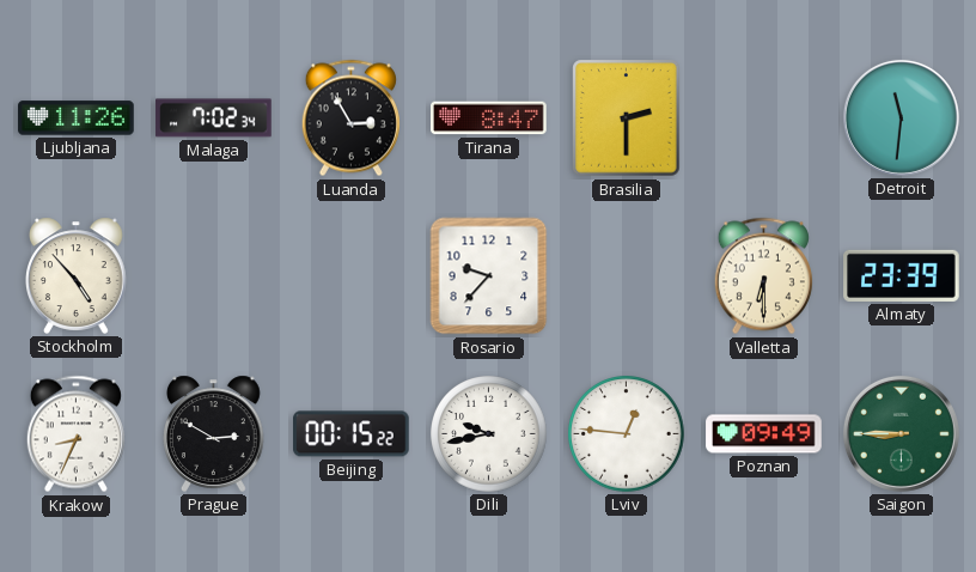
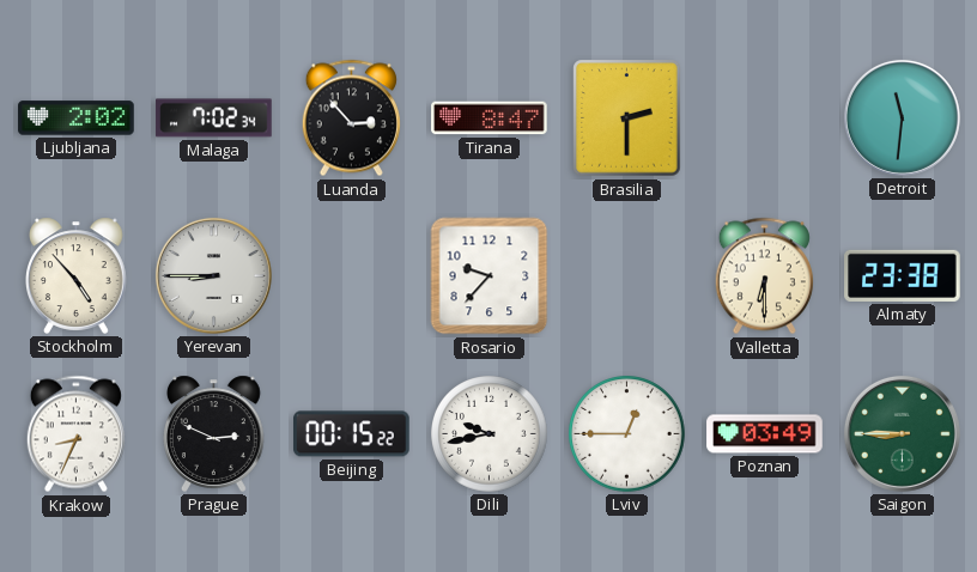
Ljubljana: 11:26 -> 2:02
Luanda: 2:55 -> 2:53
Yerevan: none -> 8:45
Almaty: 23:39 -> 23:38
Prague: 2:50 -> 2:49
Lviv: 12:46 -> 12:45
Poznan: 09:49 -> 03:49
